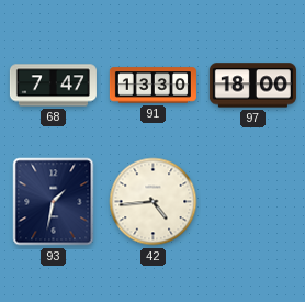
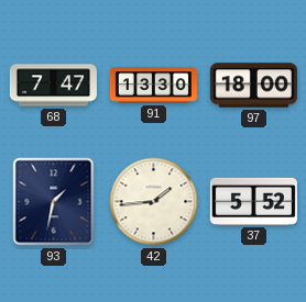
42: 4:44 -> 1:44
37: none -> 5:52
